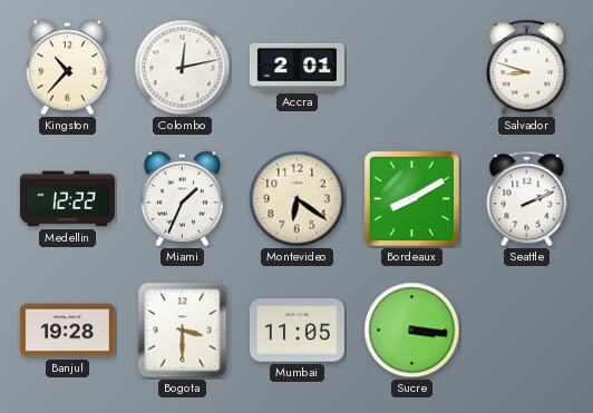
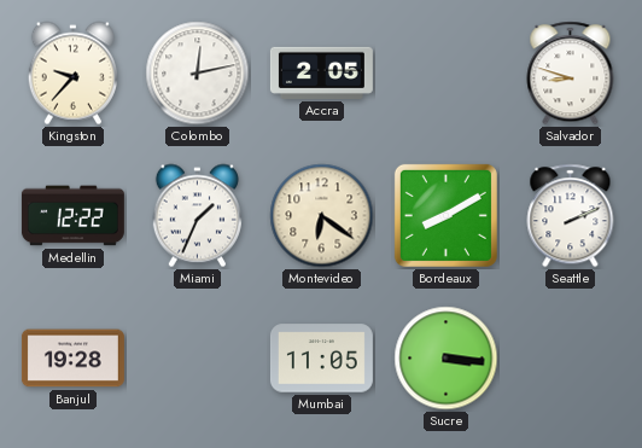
Kingston: 10:37 -> 9:37
Accra: 2:01 -> 2:05
Bogota: 3:30 -> none
